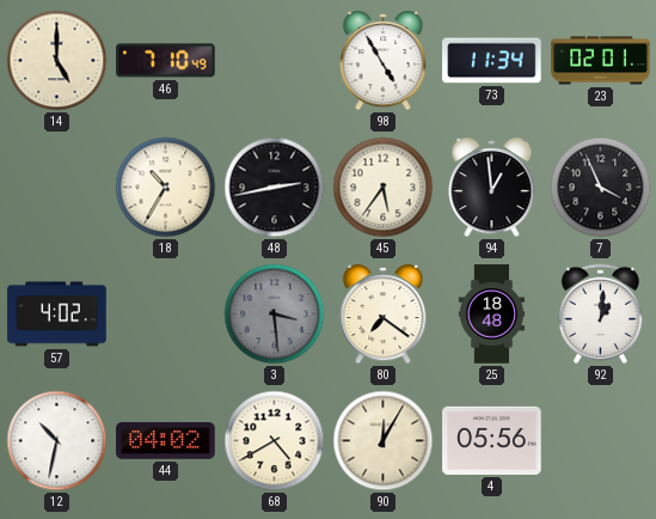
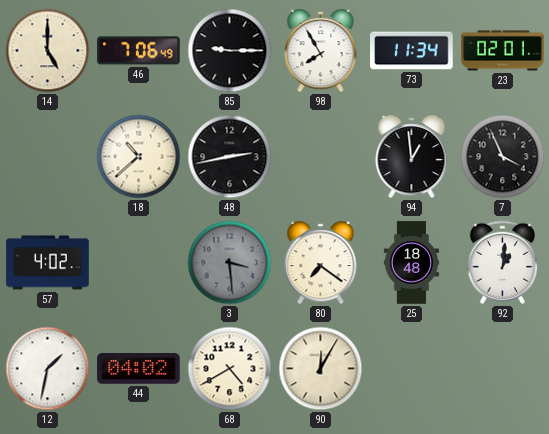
46: 7:10 -> 7:06
85: none -> 9:15
98: 4:55 -> 7:55
18: 10:35 -> 10:38
45: 5:36 -> none
12: 10:32 -> 1:32
4: 05:56 -> none
